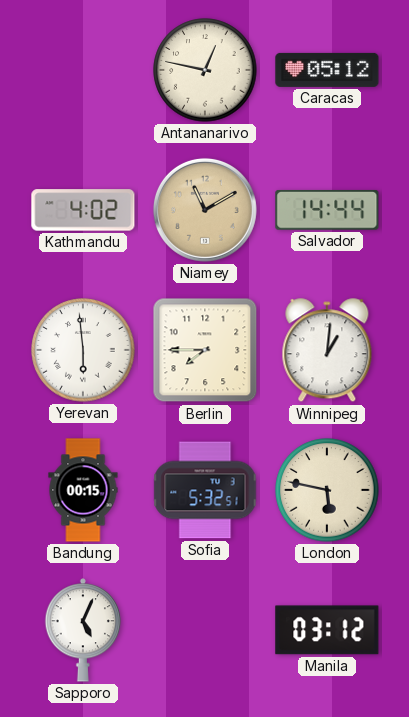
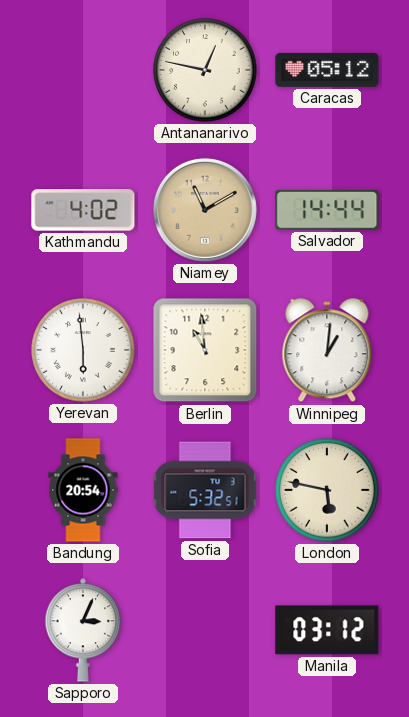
Berlin: 7:45 -> 10:59
Bandung: 00:15 -> 20:54
Sapporo: 5:04 -> 3:04
